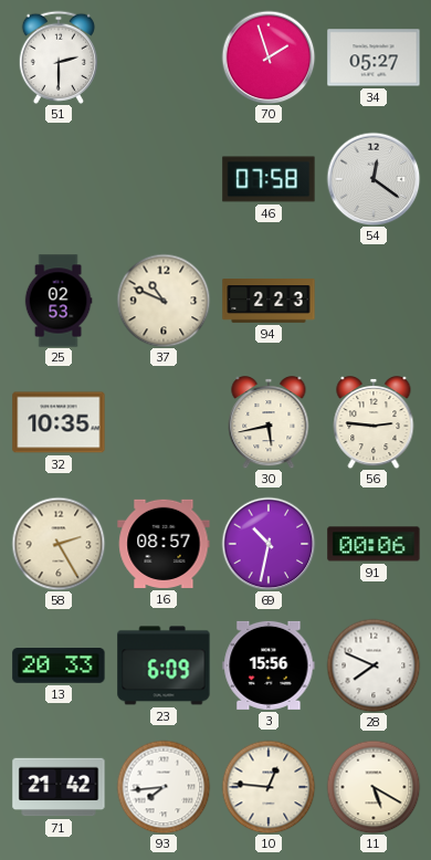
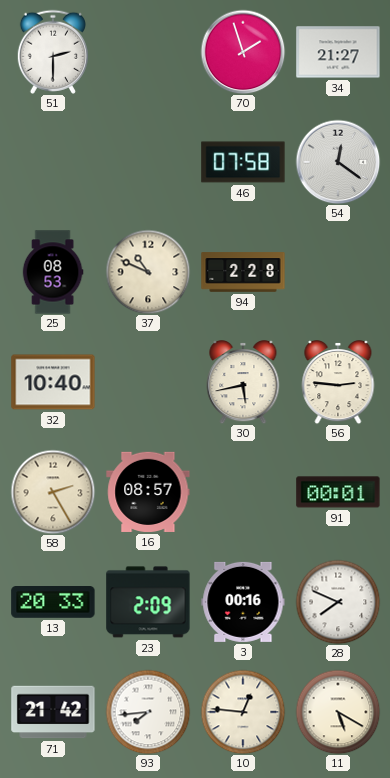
34: 05:27 -> 21:27
25: 02:53 -> 08:53
94: 2:23 -> 2:28
32: 10:35 -> 10:40
69: 10:32 -> none
91: 00:06 -> 00:01
23: 6:09 -> 2:09
3: 15:56 -> 00:16
